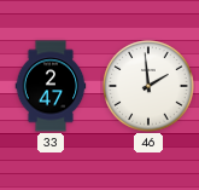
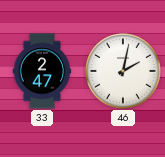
46: 1:59 -> 2:02
